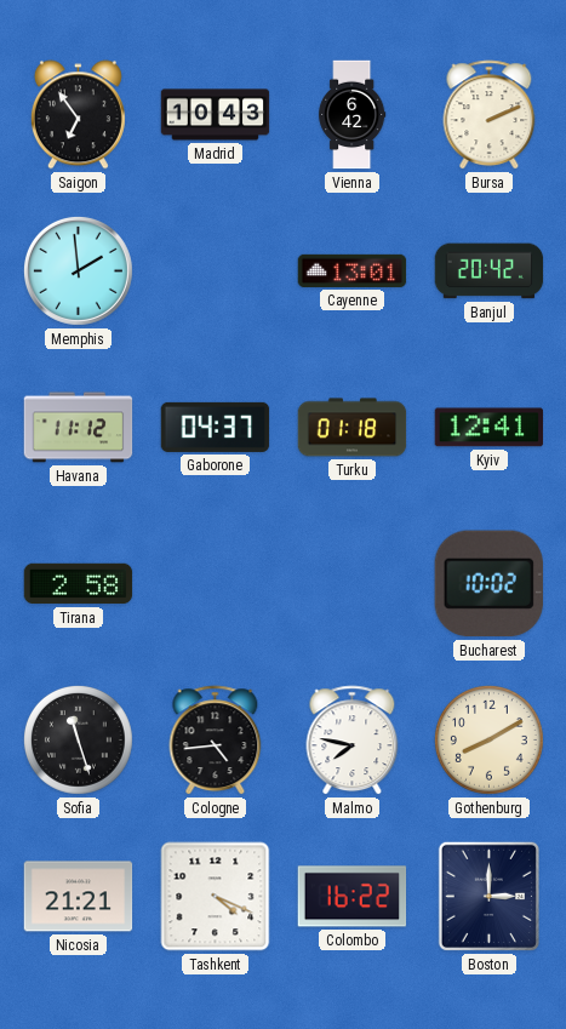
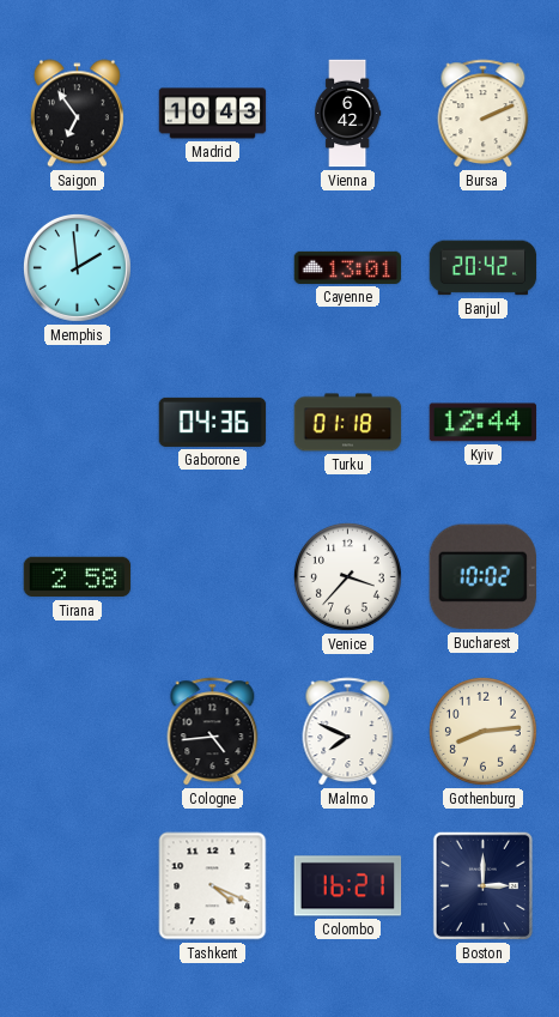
Havana: 11:12 -> none
Gaborone: 04:37 -> 04:36
Kyiv: 12:41 -> 12:44
Venice: none -> 3:37
Sofia: 11:27 -> none
Malmo: 7:47 -> 7:49
Gothenburg: 8:10 -> 8:14
Nicosia: 21:21 -> none
Colombo: 16:22 -> 16:21
